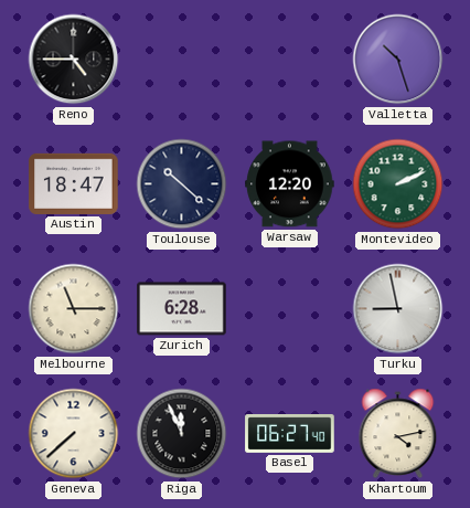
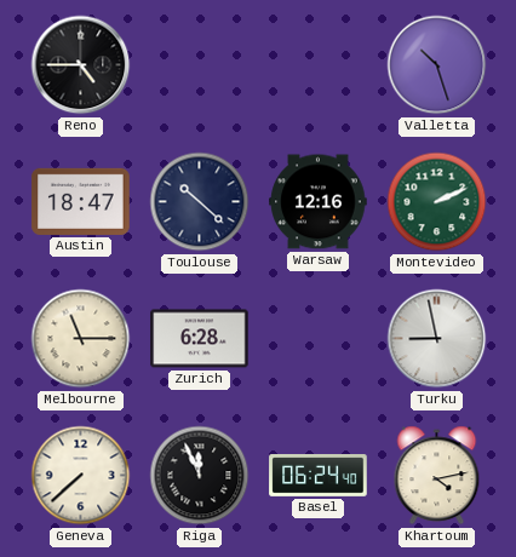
Warsaw: 12:20 -> 12:16
Basel: 06:27 -> 06:24
